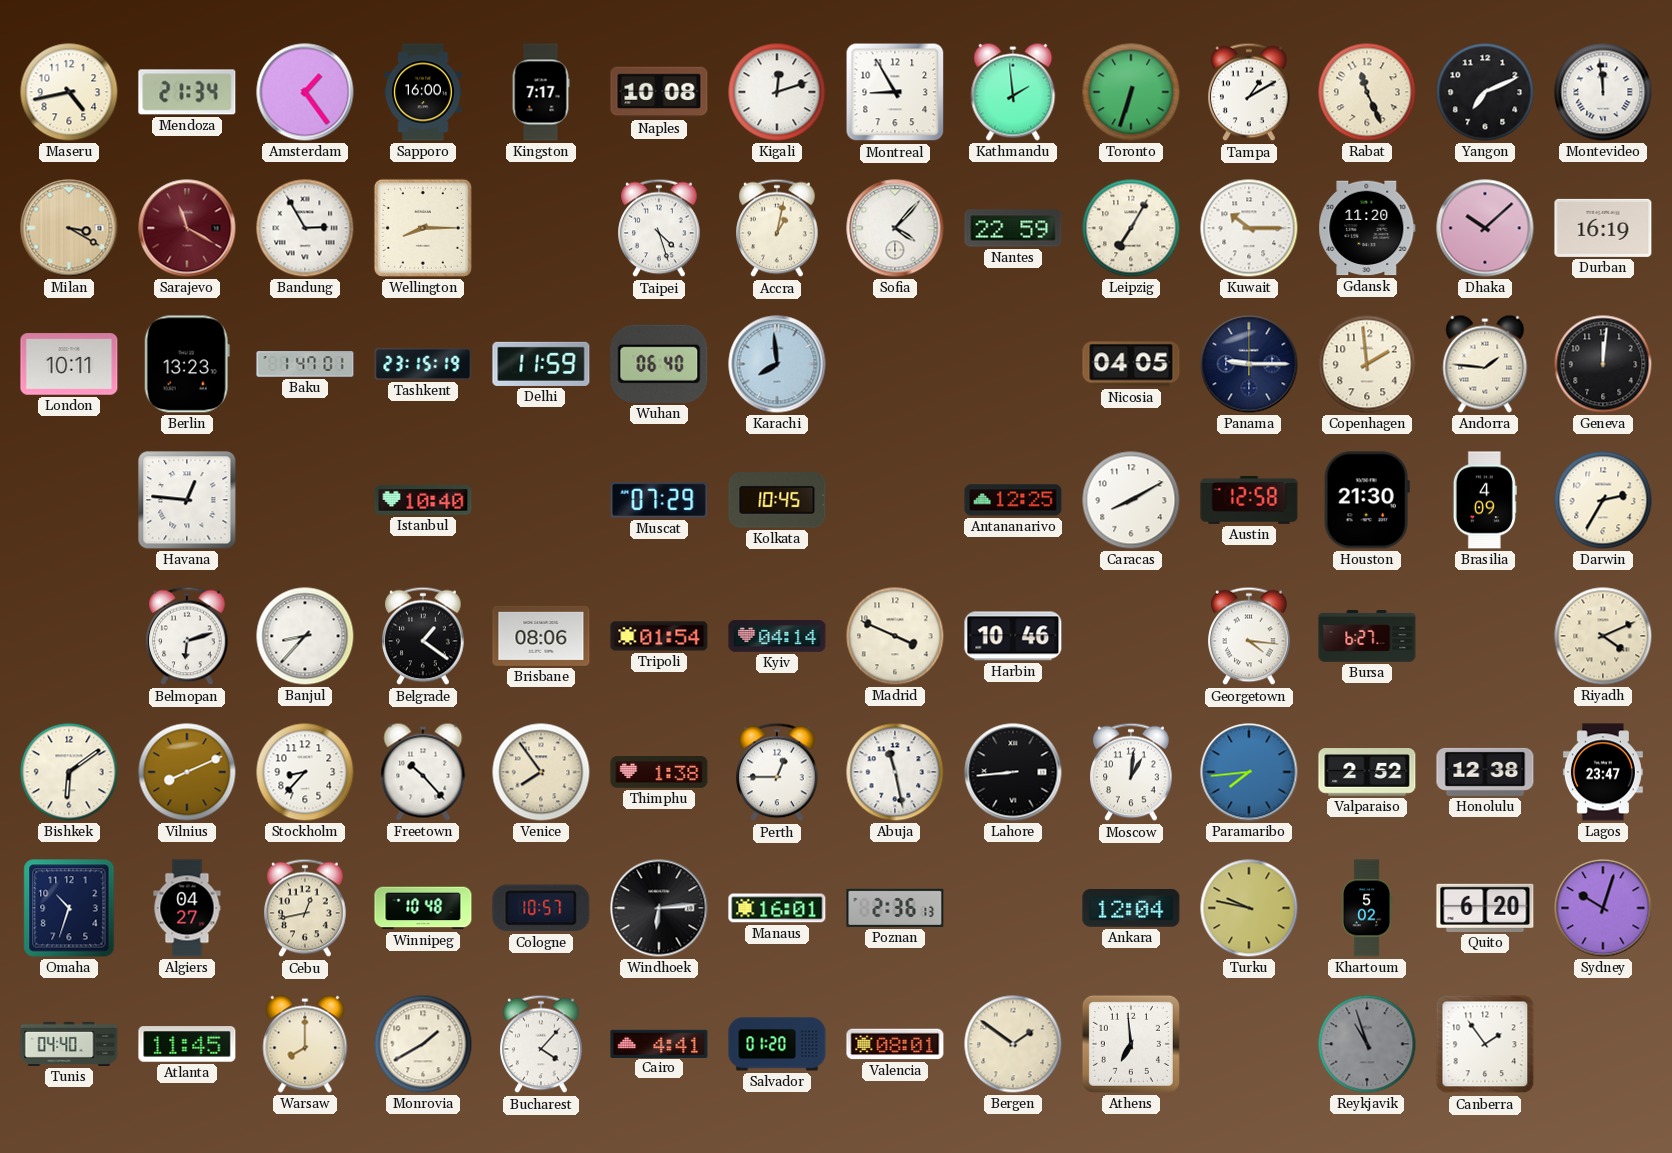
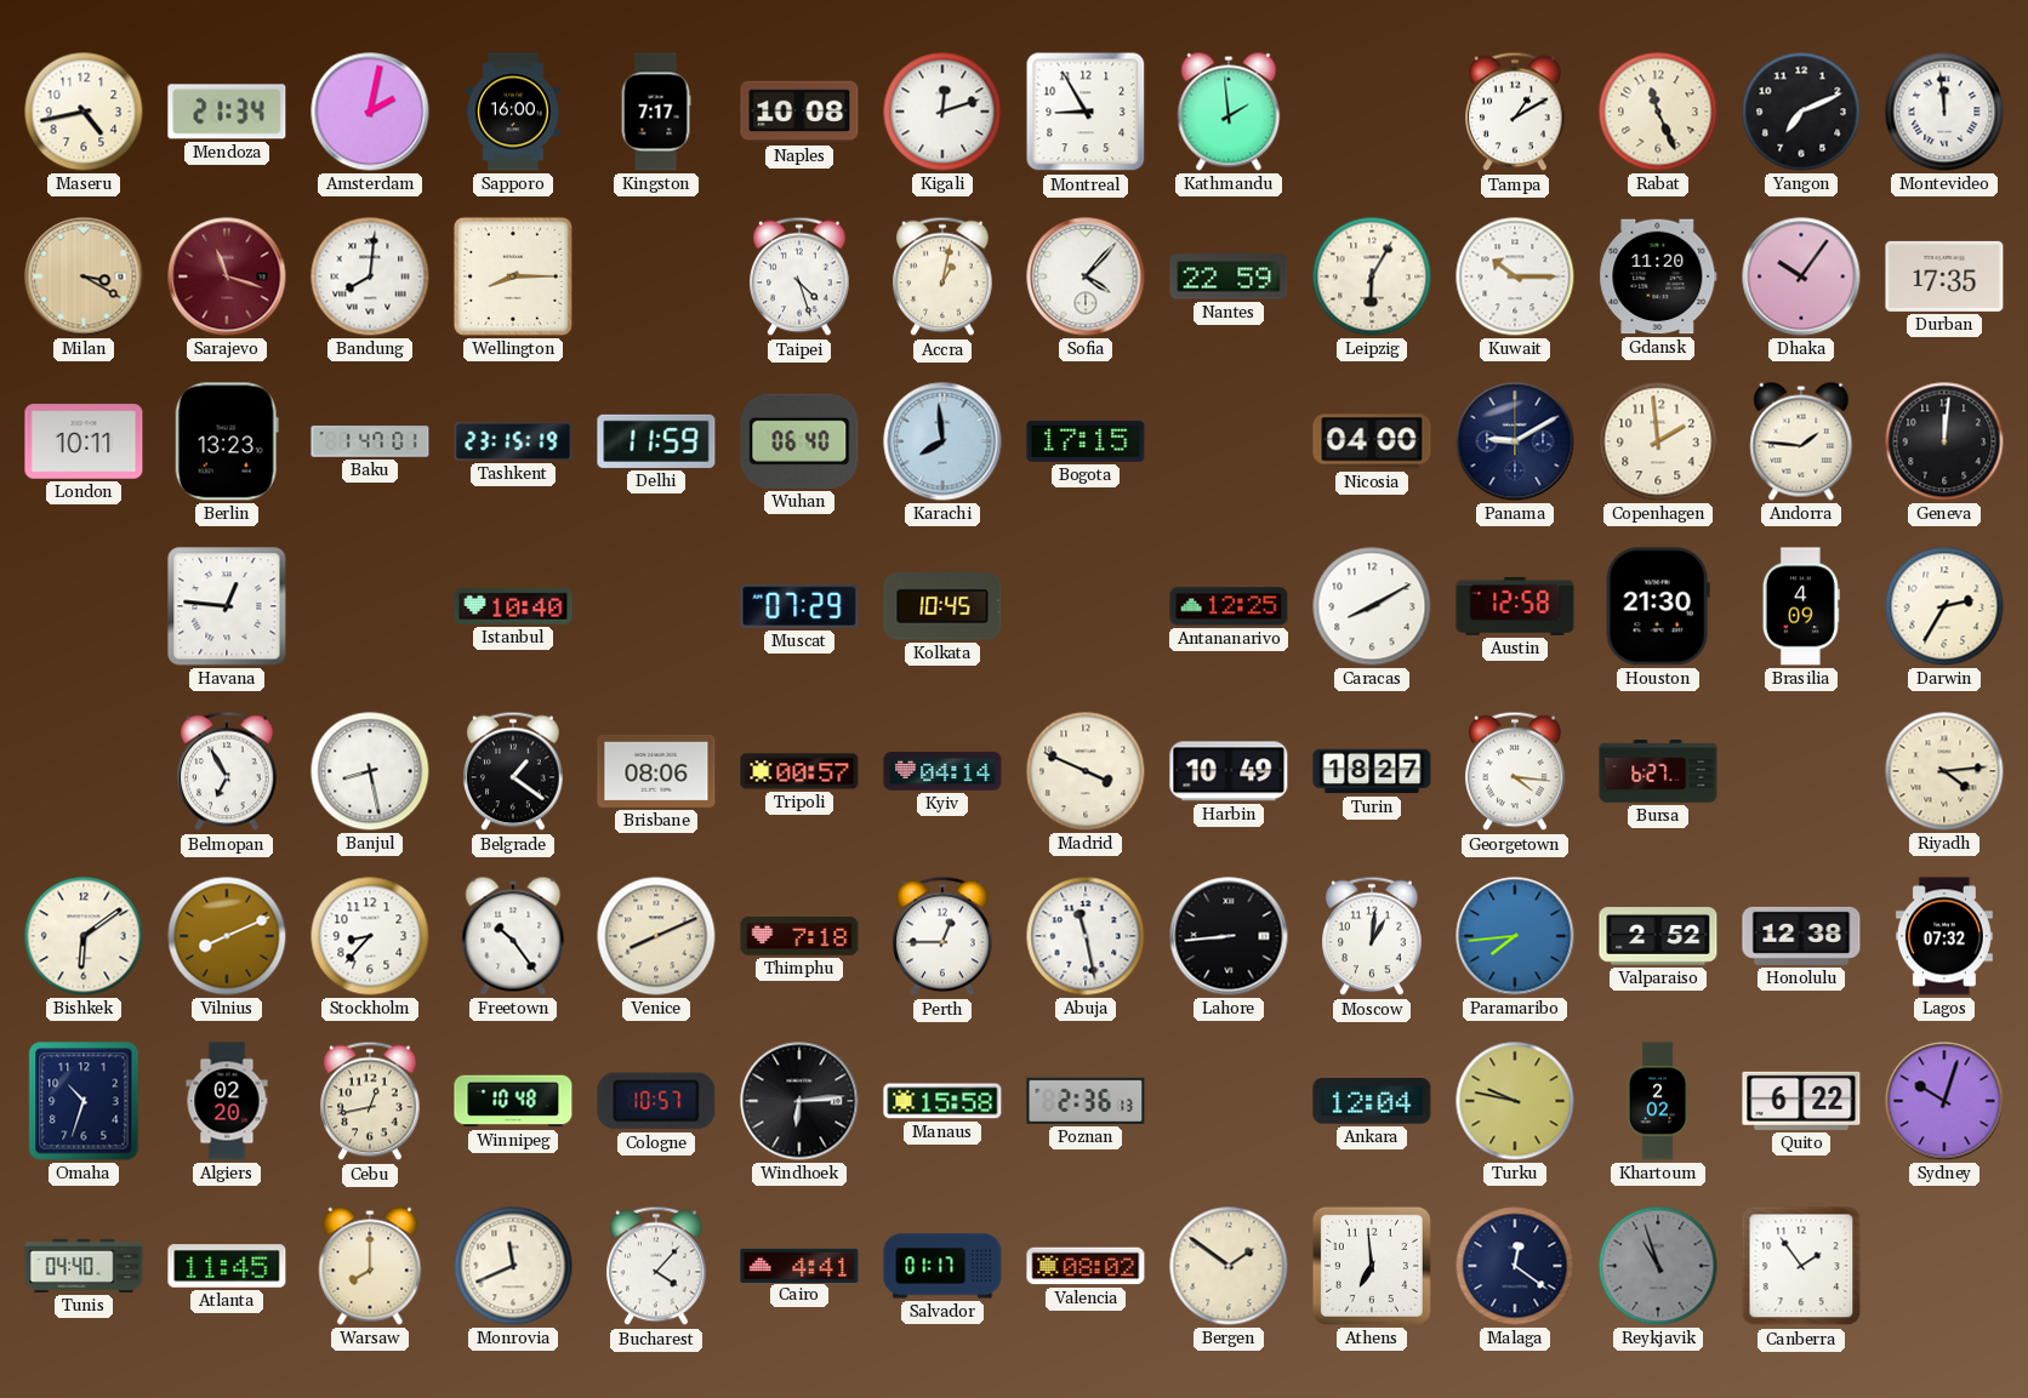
Amsterdam: 1:24 -> 2:02
Toronto: 6:33 -> none
Sarajevo: 11:20 -> 11:18
Bandung: 2:55 -> 8:01
Leipzig: 7:05 -> 6:05
Dhaka: 10:08 -> 10:06
Durban: 16:19 -> 17:35
Bogota: none -> 17:15
Nicosia: 04:05 -> 04:00
Panama: 9:15 -> 9:10
Belmopan: 6:12 -> 6:55
Banjul: 8:37 -> 8:28
Tripoli: 01:54 -> 00:57
Harbin: 10:46 -> 10:49
Turin: none -> 18:27
Riyadh: 4:11 -> 4:14
Freetown: 10:23 -> 10:24
Venice: 7:54 -> 8:11
Thimphu: 1:38 -> 7:18
Lagos: 23:47 -> 07:32
Algiers: 04:27 -> 02:20
Manaus: 16:01 -> 15:58
Khartoum: 5:02 -> 2:02
Quito: 6:20 -> 6:22
Monrovia: 1:40 -> 11:41
Salvador: 01:20 -> 01:17
Valencia: 08:01 -> 08:02
Malaga: none -> 12:21
